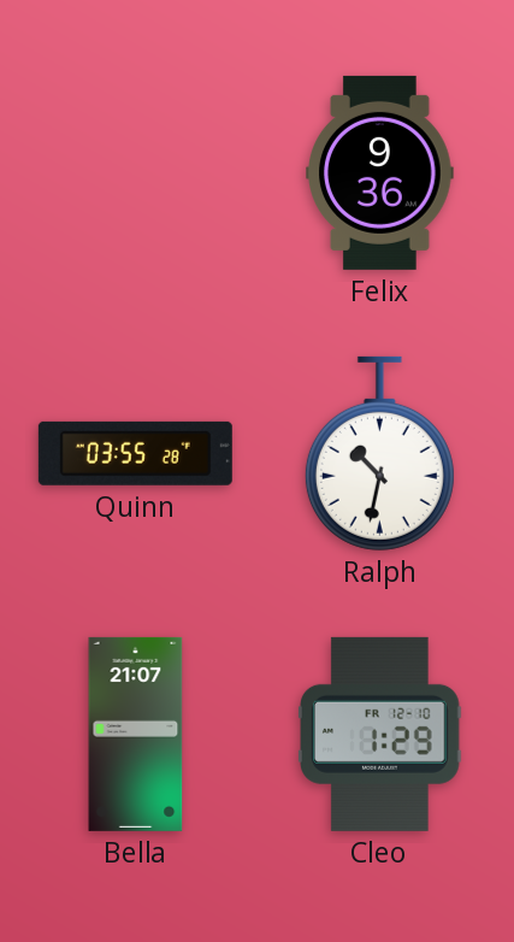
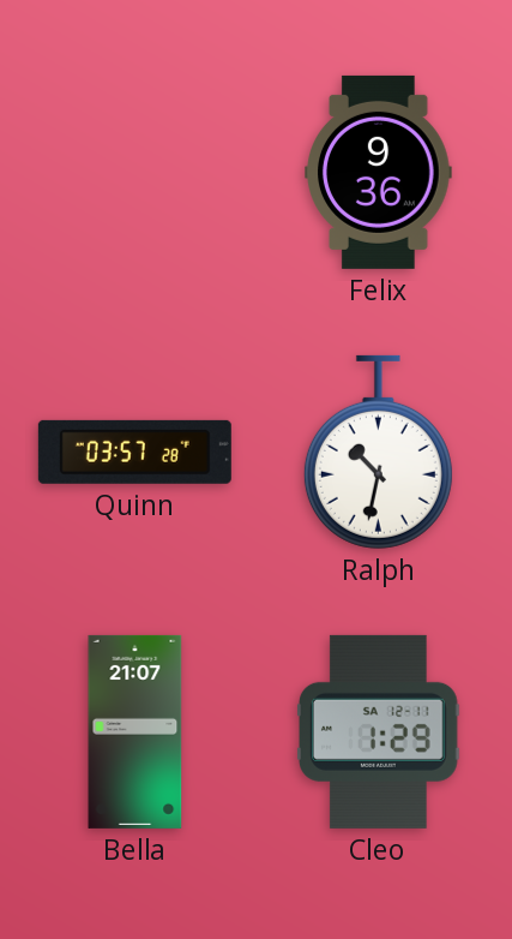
Quinn: 03:55 -> 03:57
Cleo date: FR 12-10 -> SA 12-11
